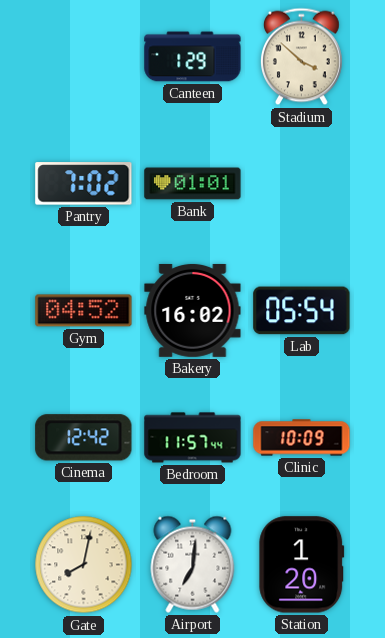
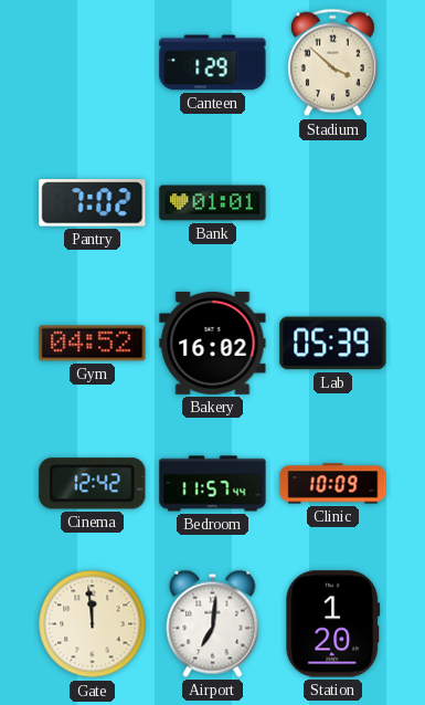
Lab: 05:54 -> 05:39
Gate: 8:02 -> 11:59
